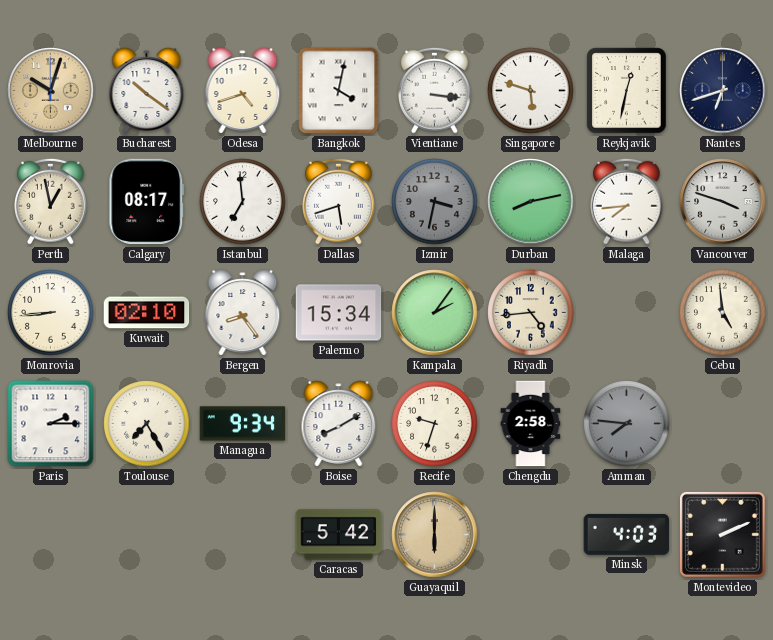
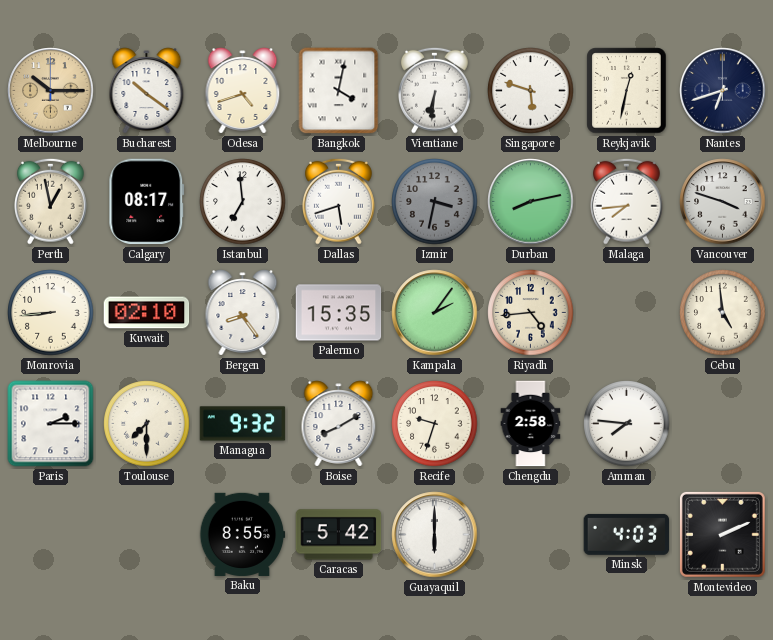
Melbourne: 10:03 -> 10:15
Vientiane: 3:16 -> 6:31
Palermo: 15:34 -> 15:35
Toulouse: 7:25 -> 7:30
Managua: 9:34 -> 9:32
Amman dial: grey -> white
Baku: none -> 8:55
Guayaquil dial: champagne -> white
